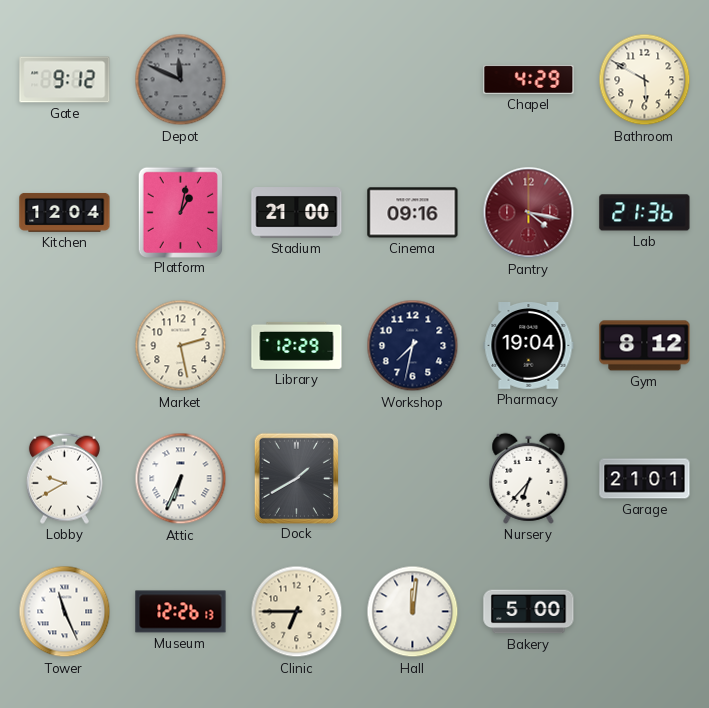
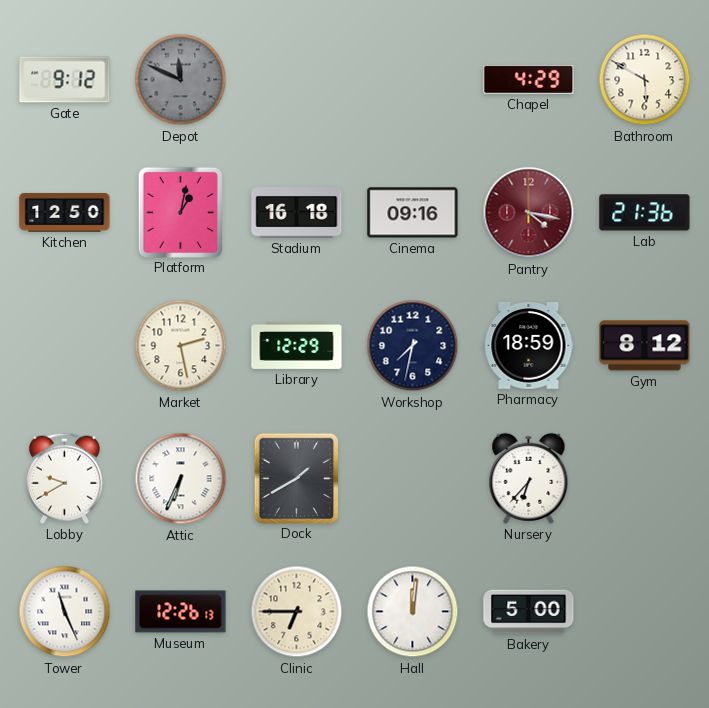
Kitchen: 12:04 -> 12:50
Stadium: 21:00 -> 16:18
Pharmacy: 19:04 -> 18:59
Garage: 21:01 -> none
